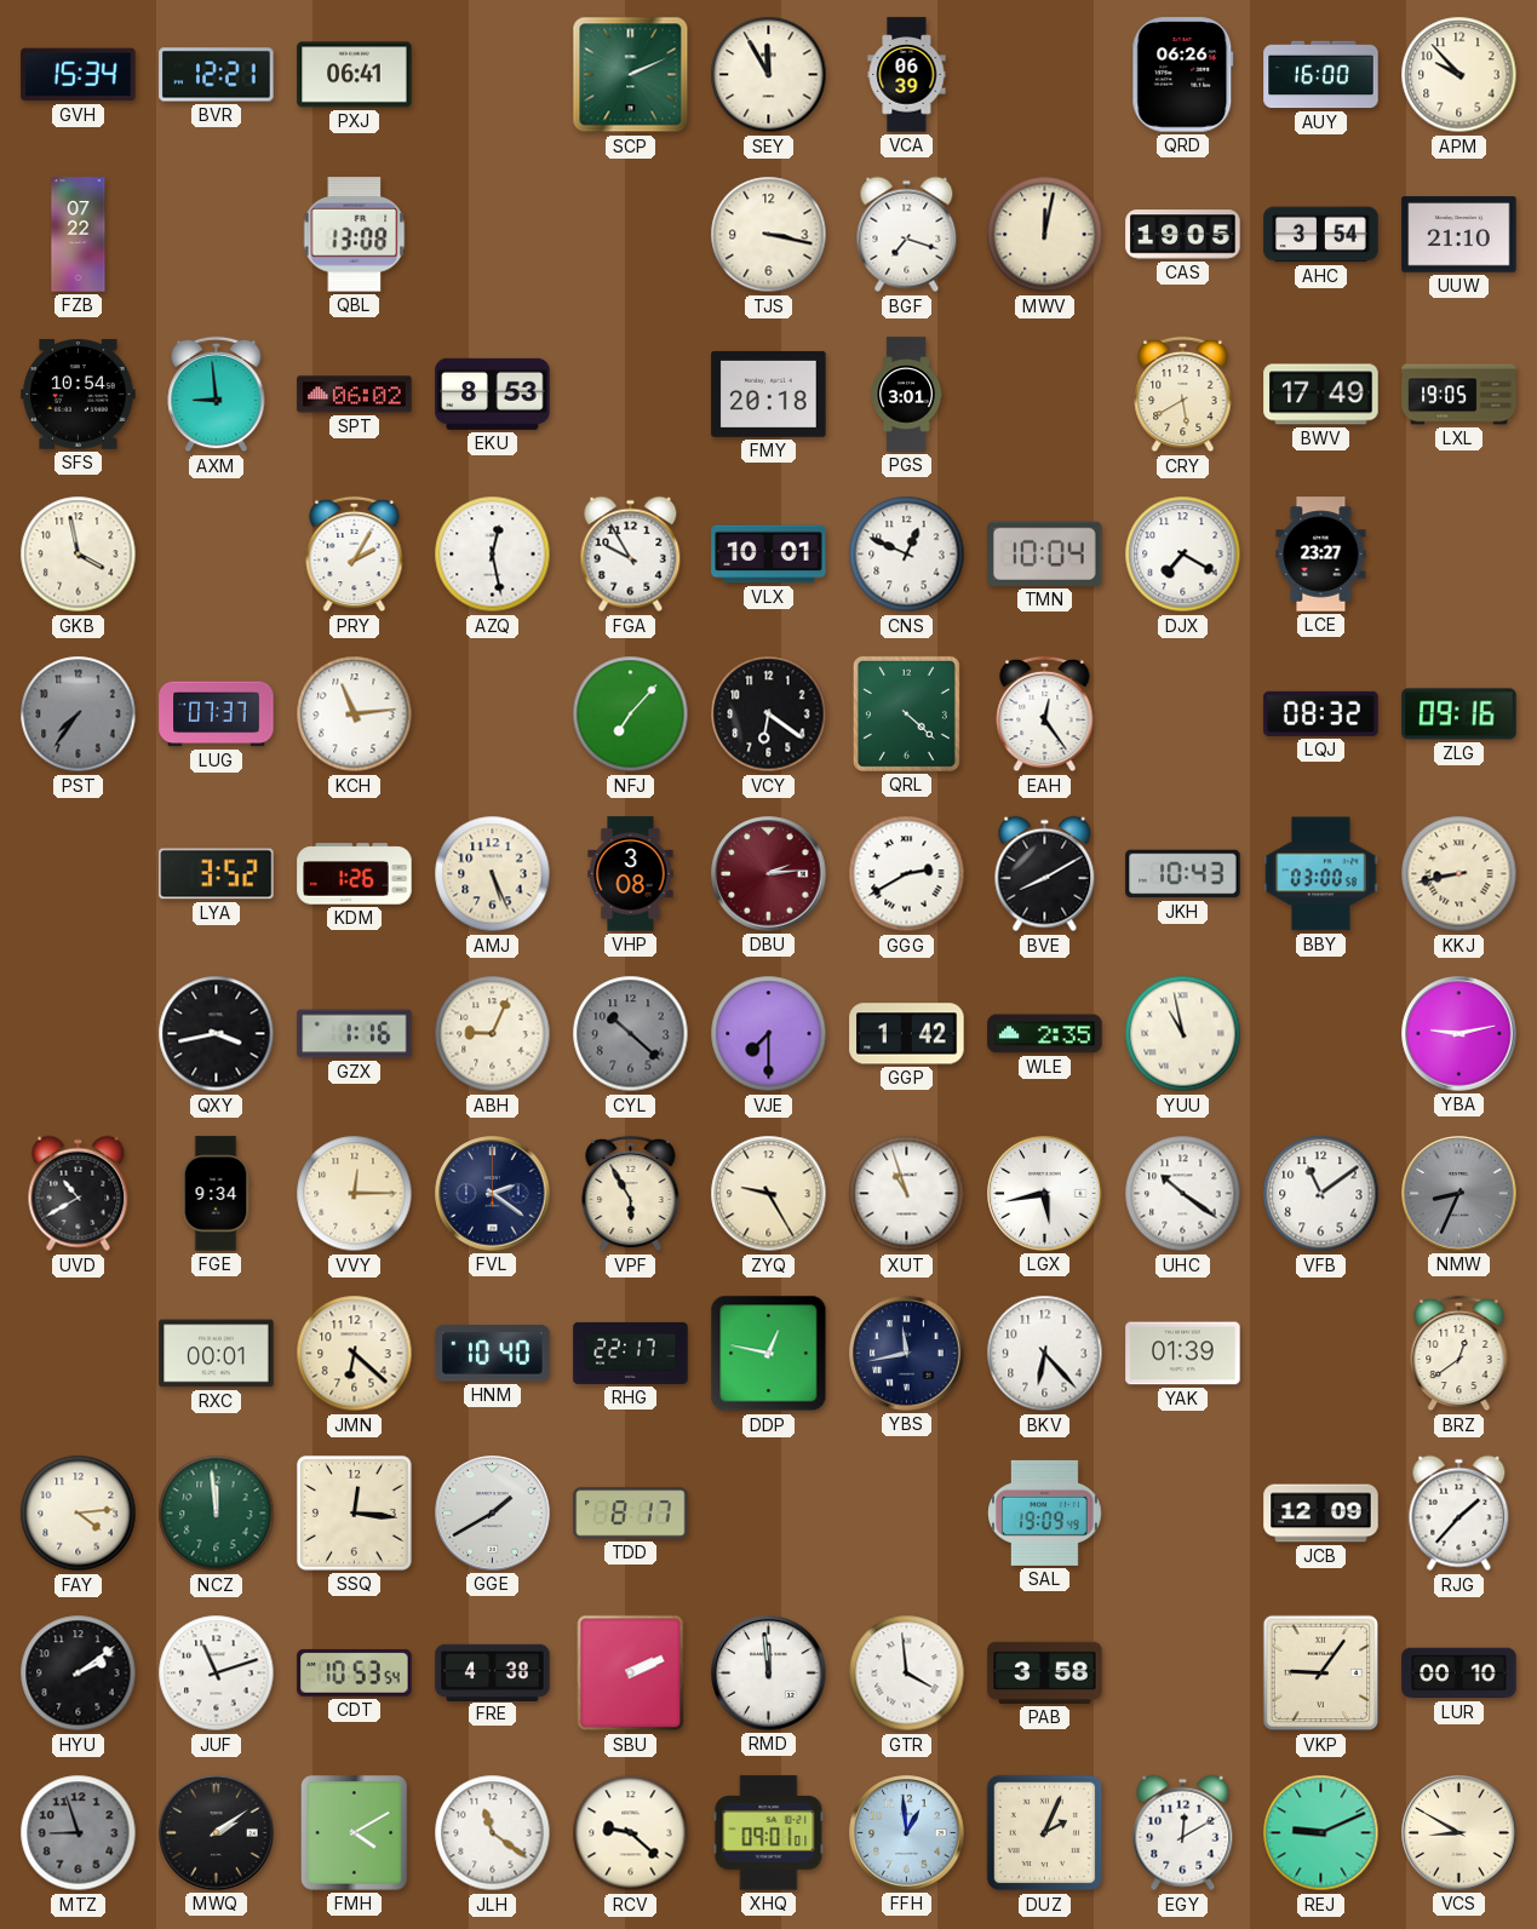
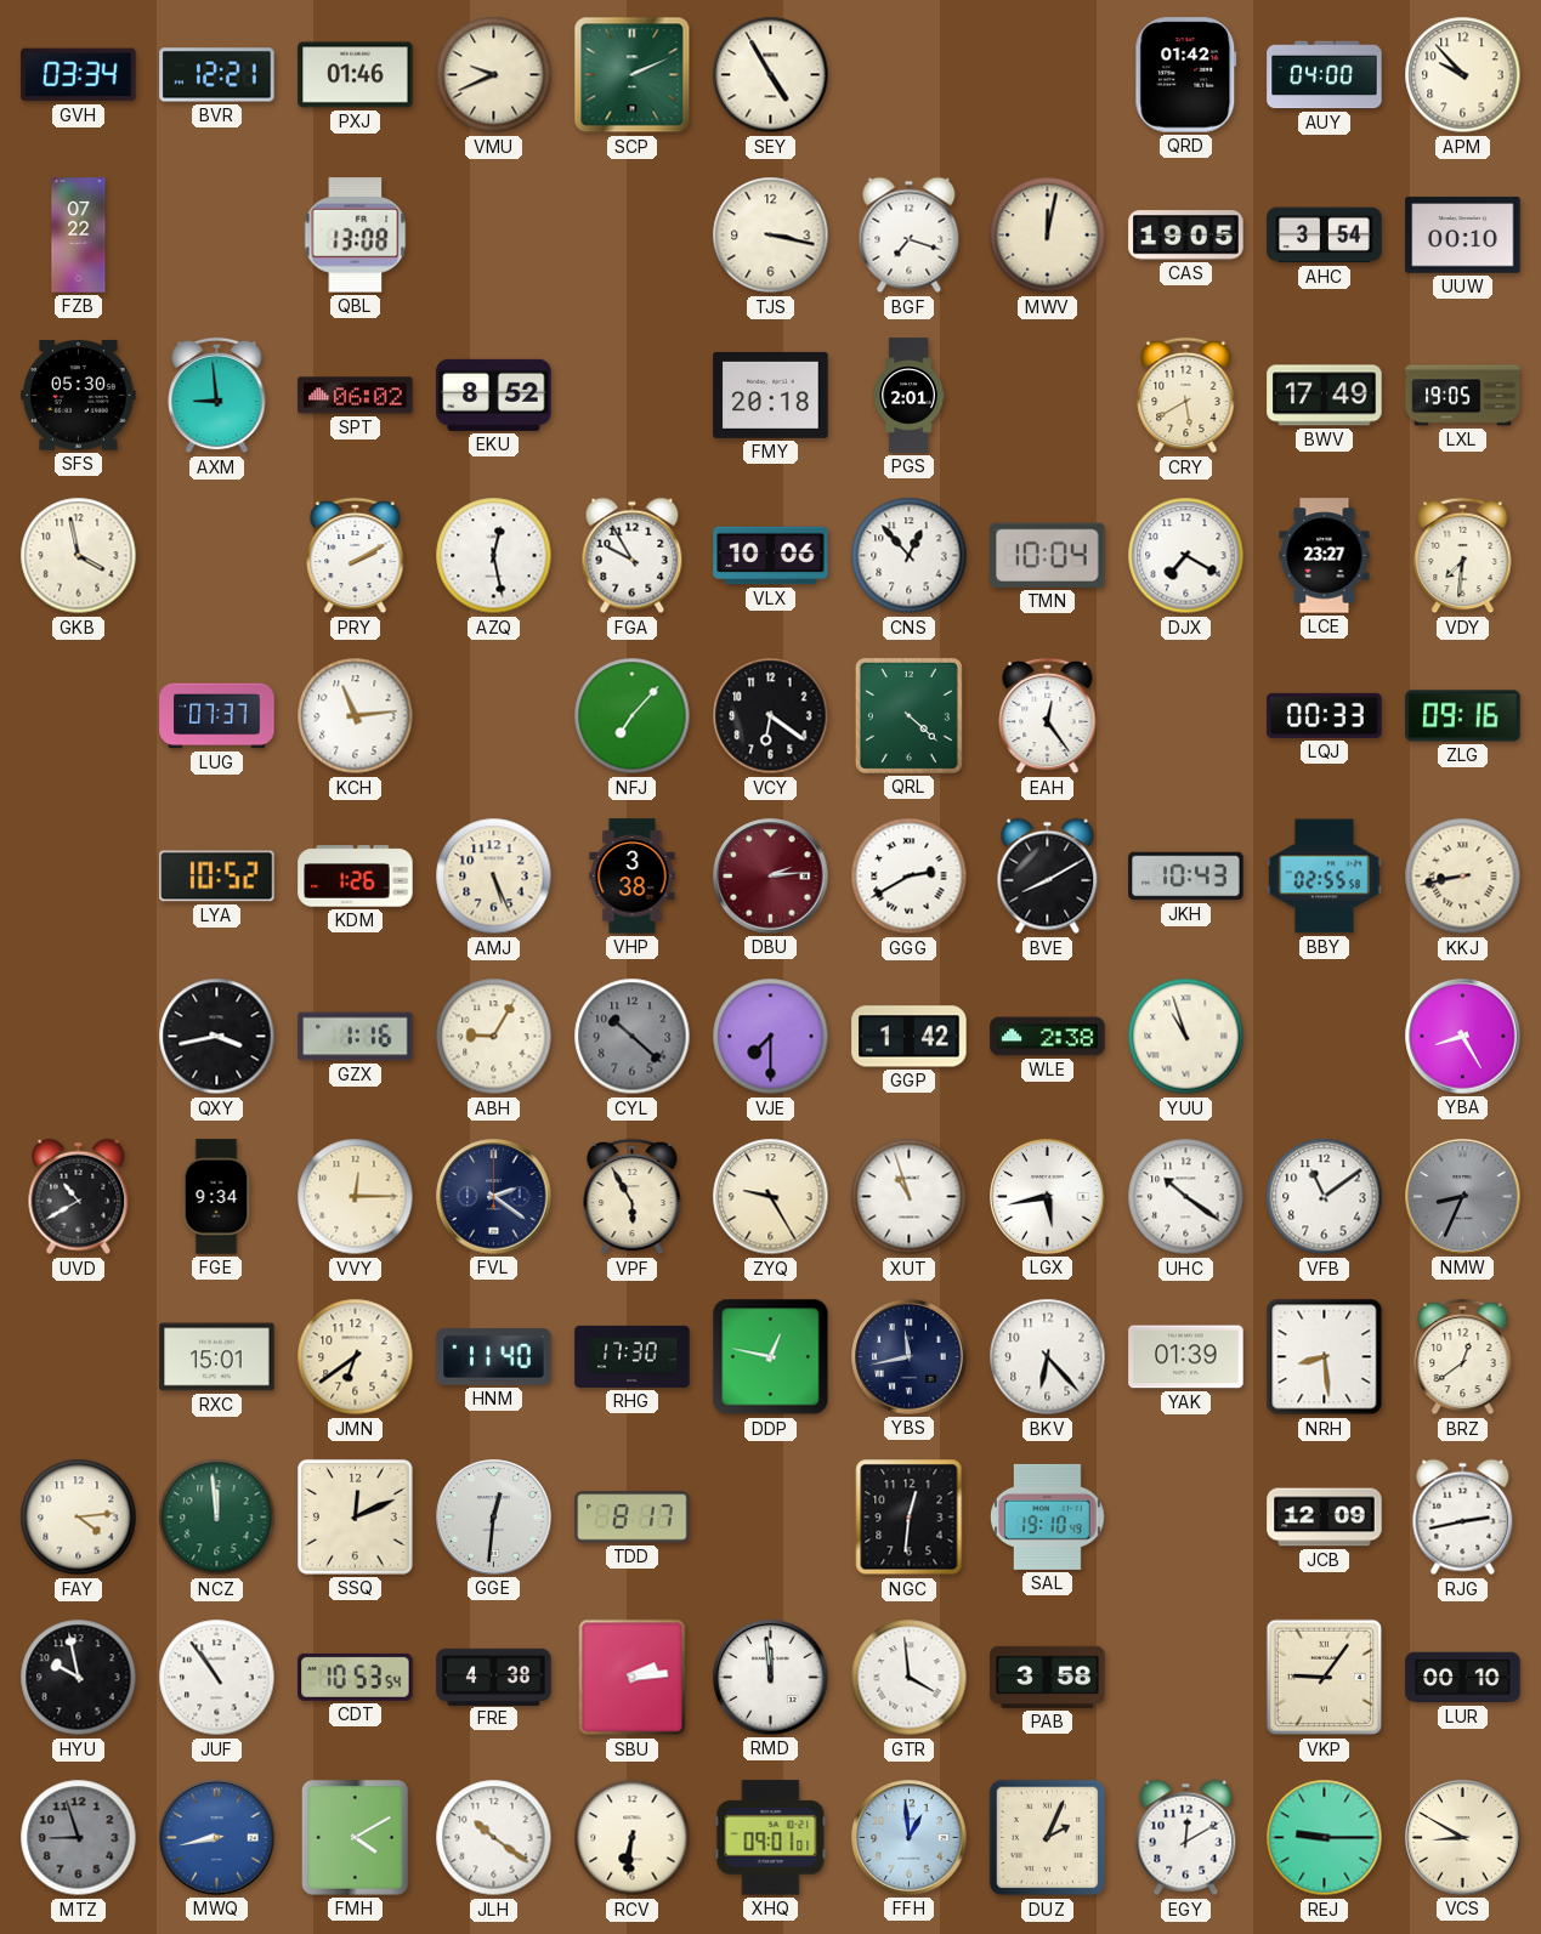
GVH: 15:34 -> 03:34
PXJ: 06:41 -> 01:46
VMU: none -> 9:41
SEY: 11:55 -> 4:55
VCA: 06:39 -> none
QRD: 06:26 -> 01:42
AUY: 16:00 -> 04:00
UUW: 21:10 -> 00:10
SFS: 10:54 -> 05:30
EKU: 8:53 -> 8:52
PGS: 3:01 -> 2:01
PRY: 2:05 -> 2:10
VLX: 10:01 -> 10:06
CNS: 12:49 -> 12:53
VDY: none -> 7:31
PST: 7:36 -> none
LQJ: 08:32 -> 00:33
LYA: 3:52 -> 10:52
VHP: 3:08 -> 3:38
BBY: 03:00 -> 02:55
ABH: 9:04 -> 9:05
WLE: 2:35 -> 2:38
YUU: 10:58 -> 10:57
YBA: 9:13 -> 8:25
RXC: 00:01 -> 15:01
JMN: 6:22 -> 6:39
HNM: 10:40 -> 11:40
RHG: 22:17 -> 17:30
NRH: none -> 8:29
SSQ: 12:16 -> 12:11
GGE: 1:40 -> 12:31
NGC: none -> 12:31
SAL: 19:09 -> 19:10
RJG: 1:37 -> 2:43
HYU: 2:09 -> 9:58
JUF: 11:12 -> 10:54
SBU: 2:11 -> 2:14
MWQ: 2:09 -> 8:43
MWQ dial: black -> blue
JLH: 11:21 -> 10:21
RCV: 9:22 -> 6:31
REJ: 9:11 -> 9:15
